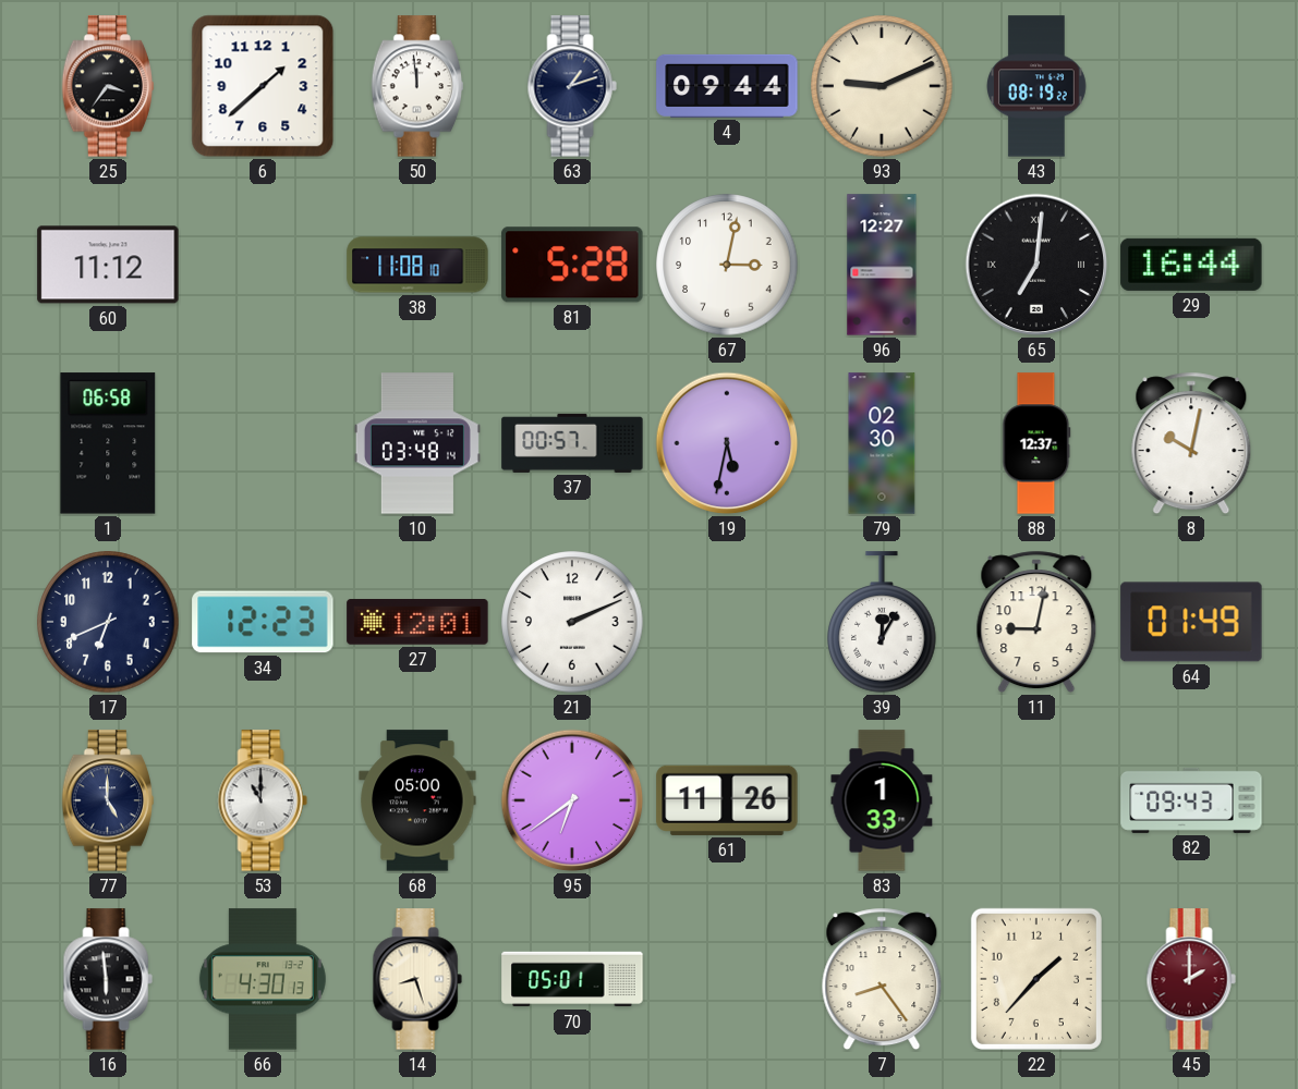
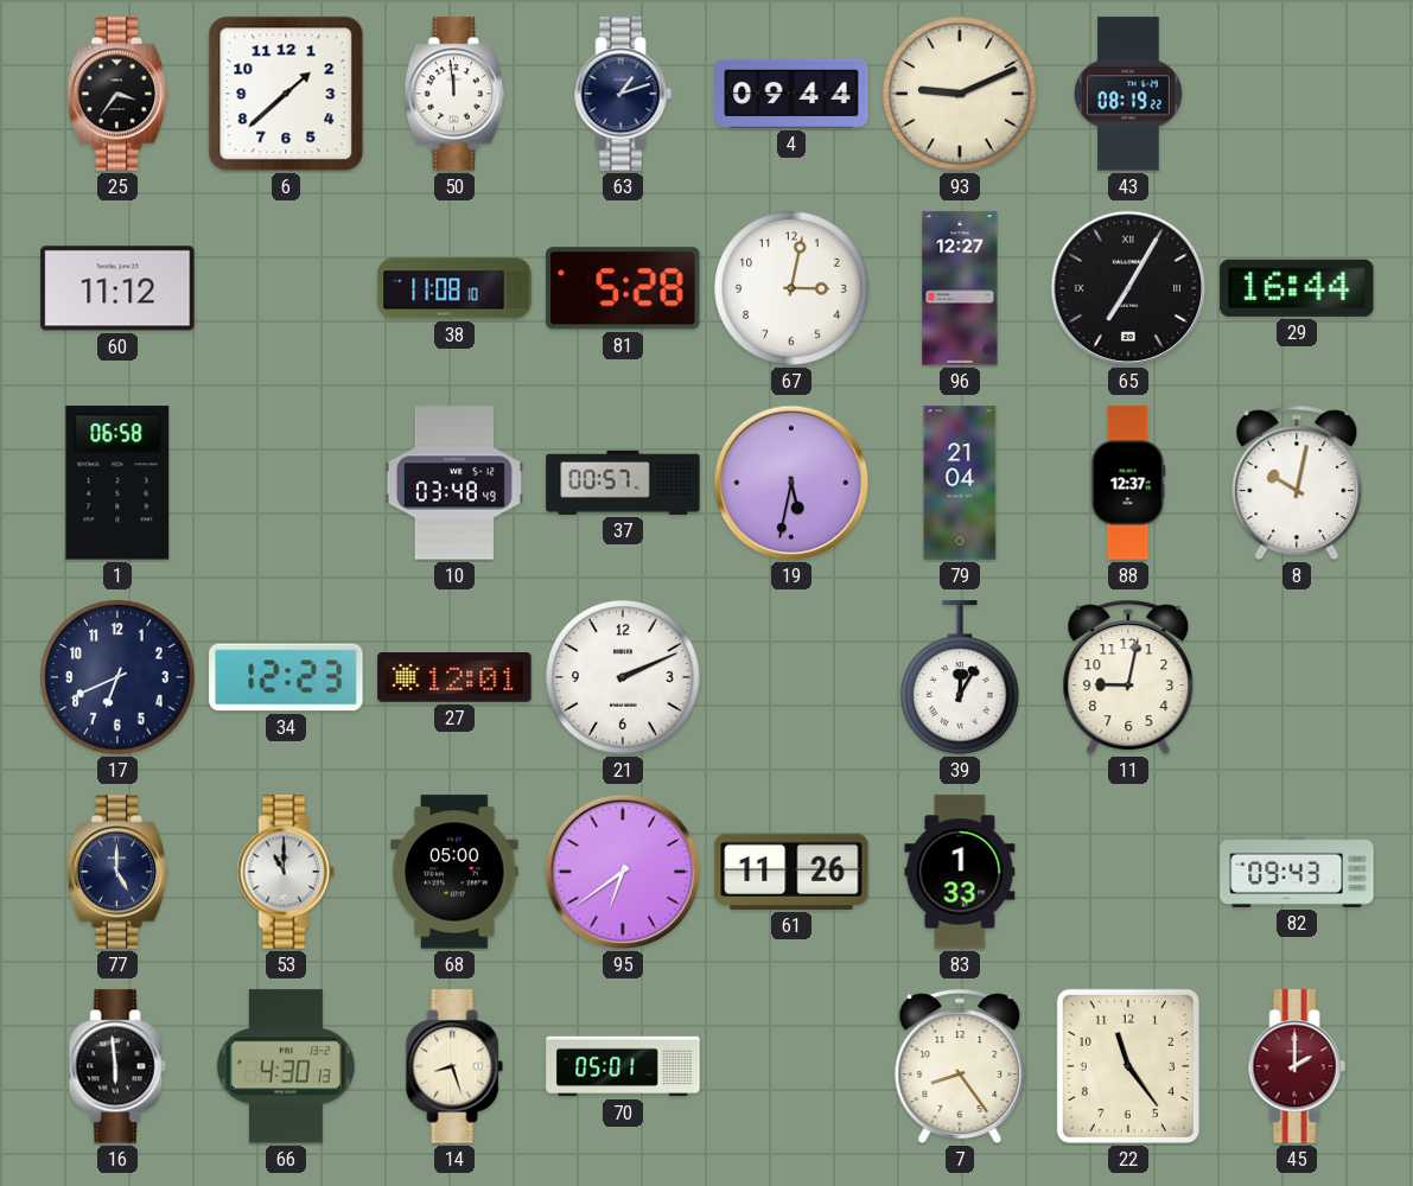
65: 7:01 -> 7:05
10: 03:48:14 -> 03:48:49
79: 02:30 -> 21:04
64: 01:49 -> none
22: 1:37 -> 11:24
